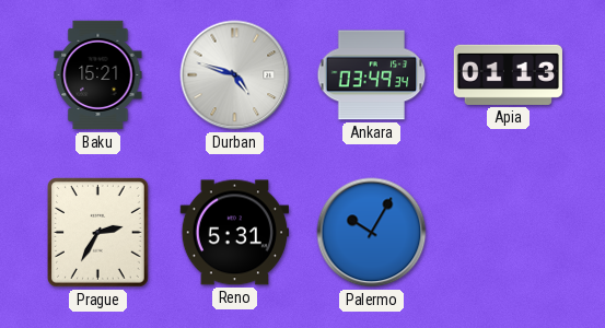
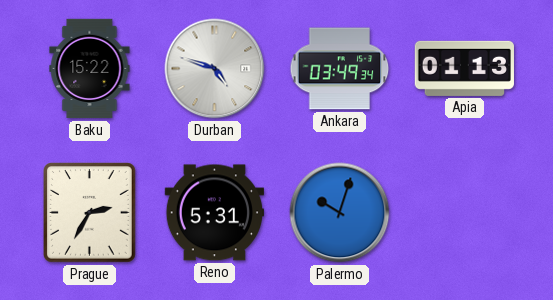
Baku: 15:21 -> 15:22
Palermo: 10:05 -> 10:03
